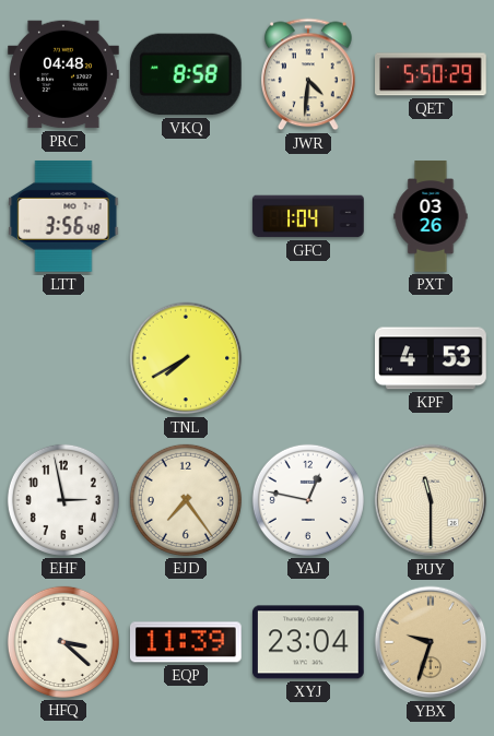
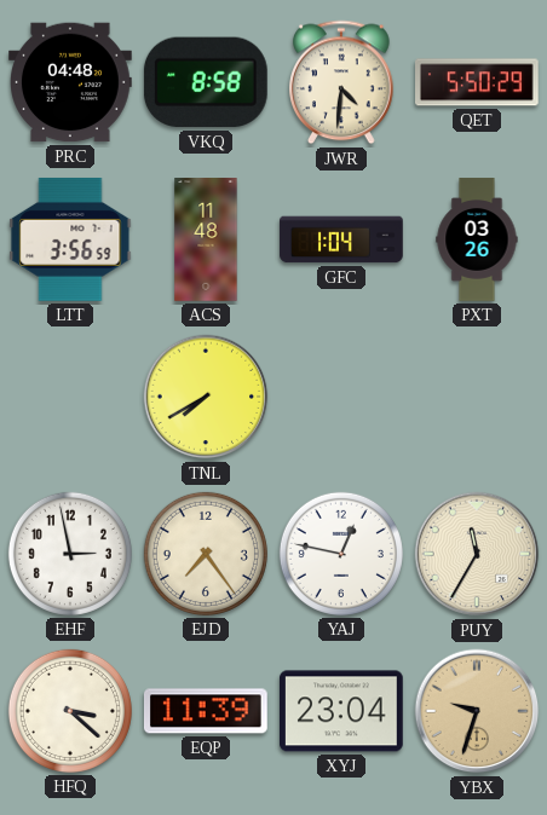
LTT: 3:56:48 -> 3:56:59
ACS: none -> 11:48
KPF: 4:53 -> none
PUY: 11:30 -> 11:35
